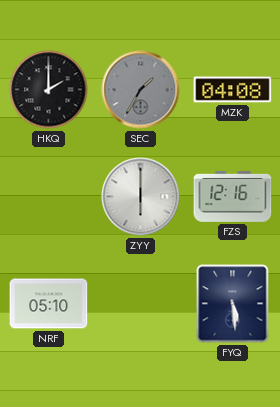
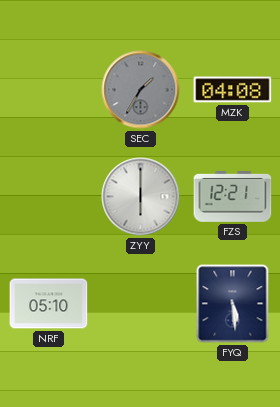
HKQ: 2:00 -> none
FZS: 12:16 -> 12:21
